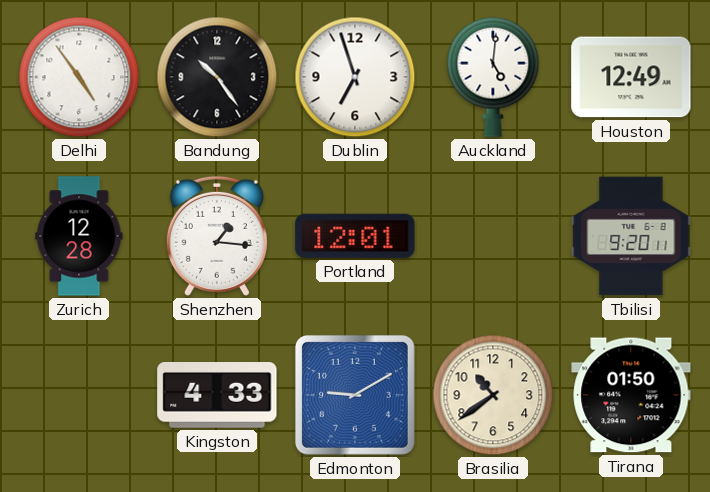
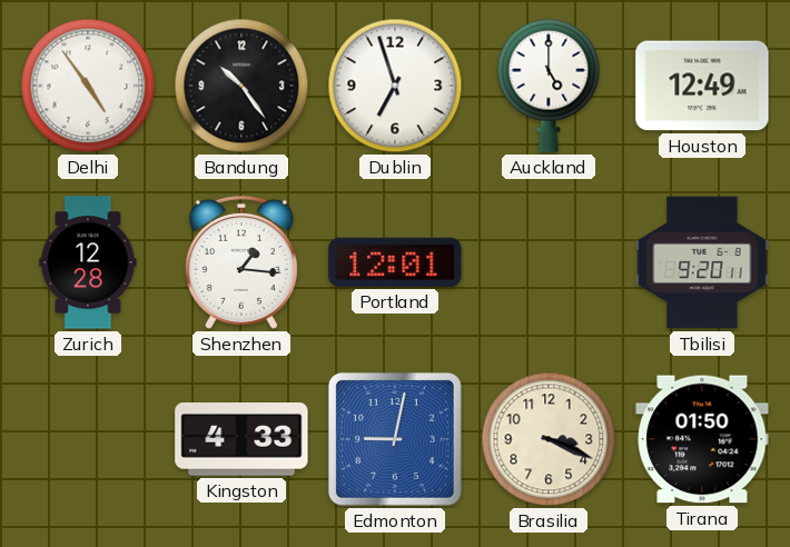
Auckland: 5:01 -> 5:00
Edmonton: 9:10 -> 9:02
Brasilia: 10:39 -> 3:19
